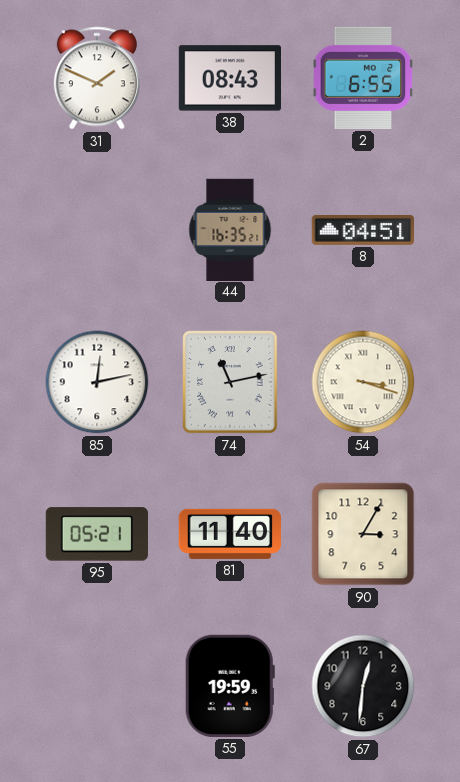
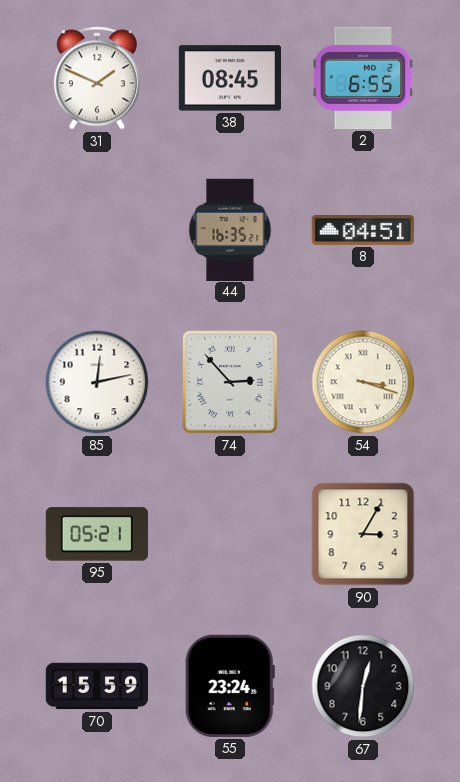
38: 08:43 -> 08:45
74: 11:13 -> 2:53
81: 11:40 -> none
70: none -> 15:59
55: 19:59 -> 23:24
